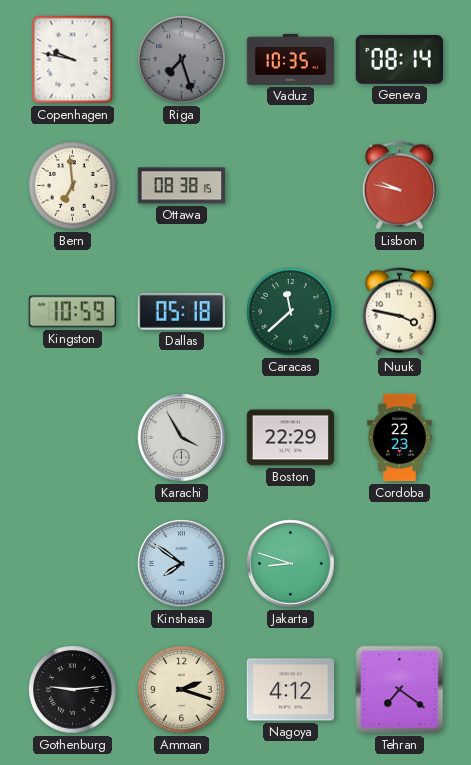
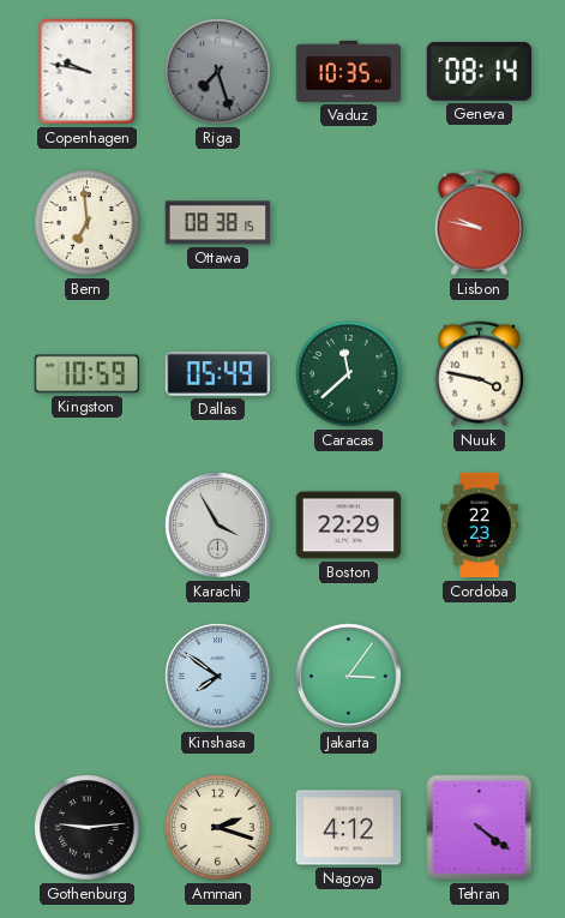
Dallas: 05:18 -> 05:49
Jakarta: 8:48 -> 3:06
Tehran: 7:21 -> 4:21
